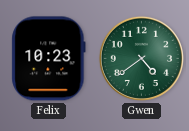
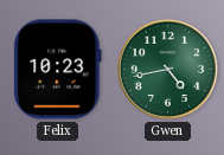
Gwen: 4:39 -> 4:43
